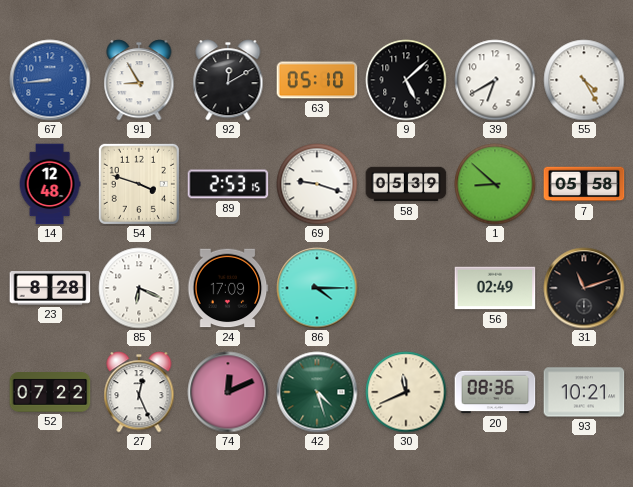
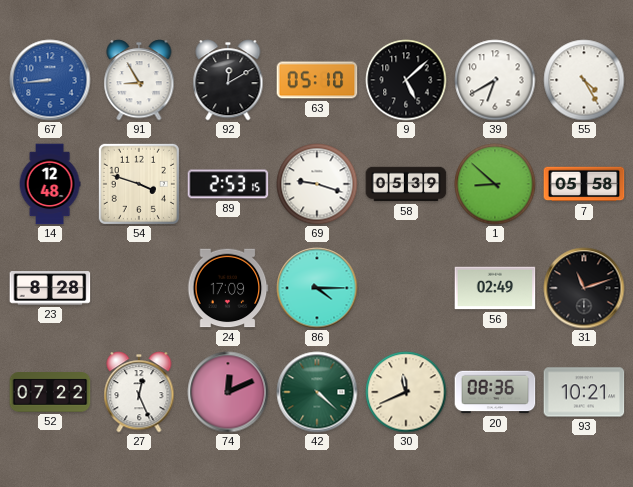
85: 6:19 -> none
42: 4:27 -> 4:22
